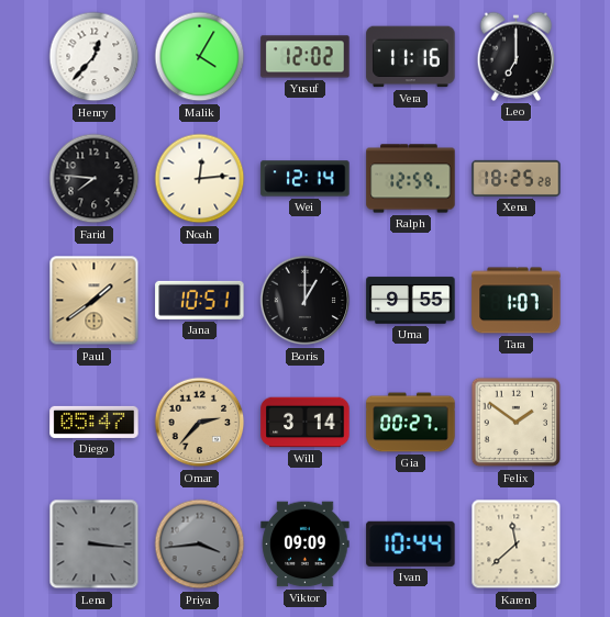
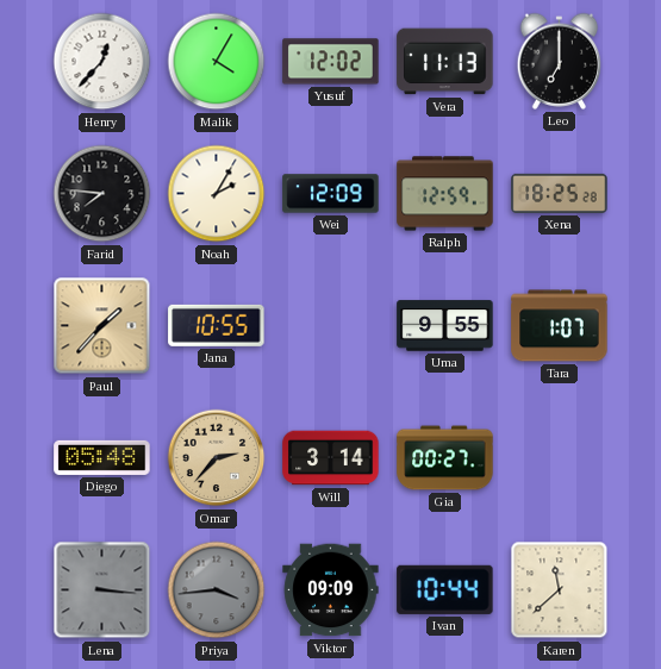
Vera: 11:16 -> 11:13
Noah: 12:14 -> 2:05
Wei: 12:14 -> 12:09
Paul: 1:39 -> 1:37
Jana: 10:51 -> 10:55
Boris: 1:00 -> none
Diego: 05:47 -> 05:48
Felix: 1:51 -> none
